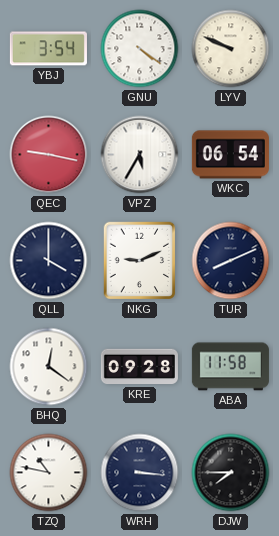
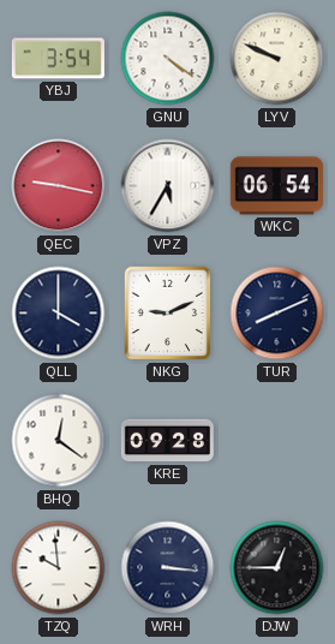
ABA: 11:58 -> none
TZQ: 10:47 -> 9:59
DJW: 7:45 -> 12:45
